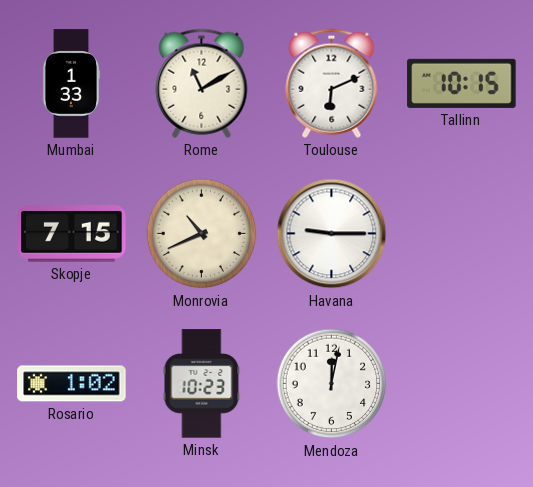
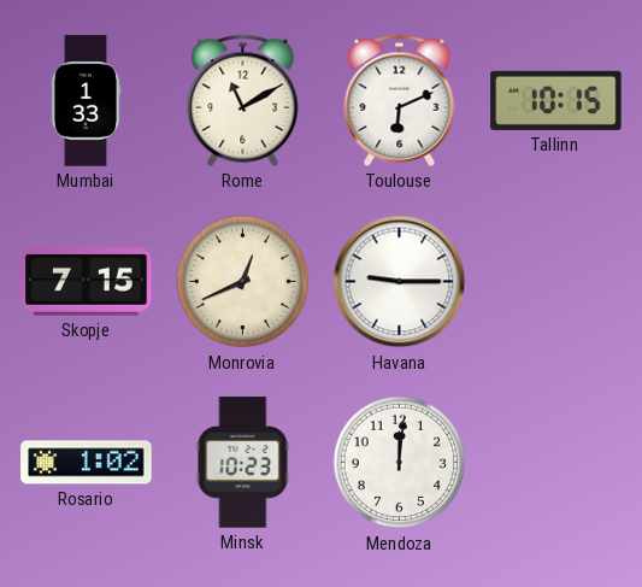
Monrovia: 10:41 -> 12:41
Mendoza: 12:02 -> 12:01
